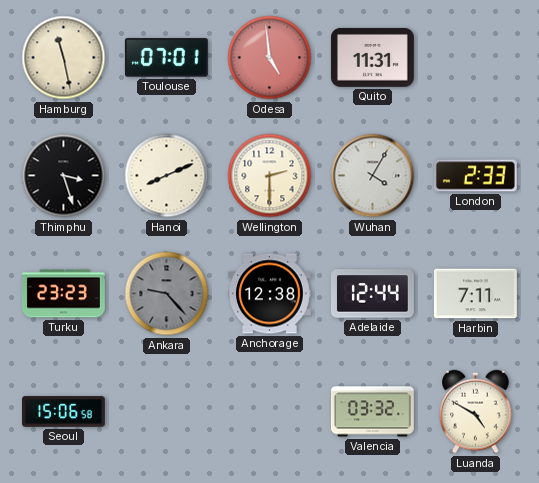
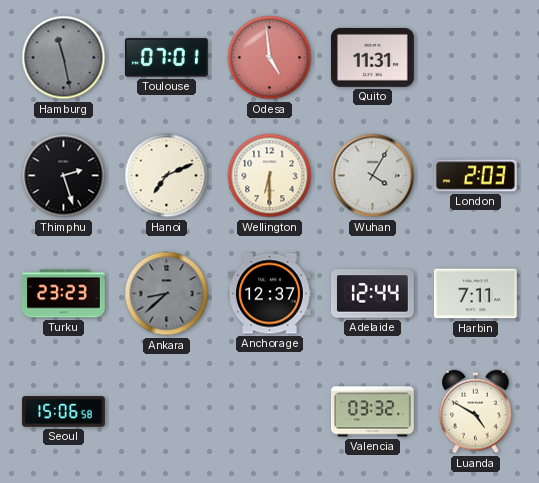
Hamburg dial: cream -> grey
Thimphu: 3:27 -> 2:27
Hanoi: 8:11 -> 7:11
Wellington: 2:30 -> 6:30
London: 2:33 -> 2:03
Ankara: 9:23 -> 8:38
Anchorage: 12:38 -> 12:37
